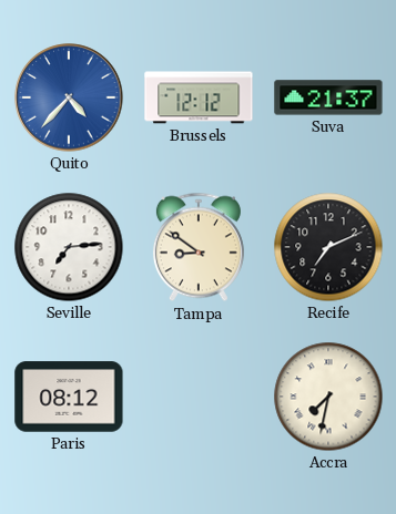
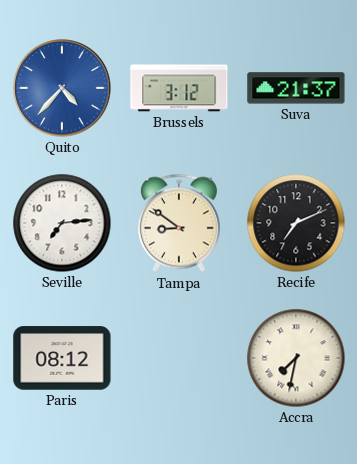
Brussels: 12:12 -> 3:12
